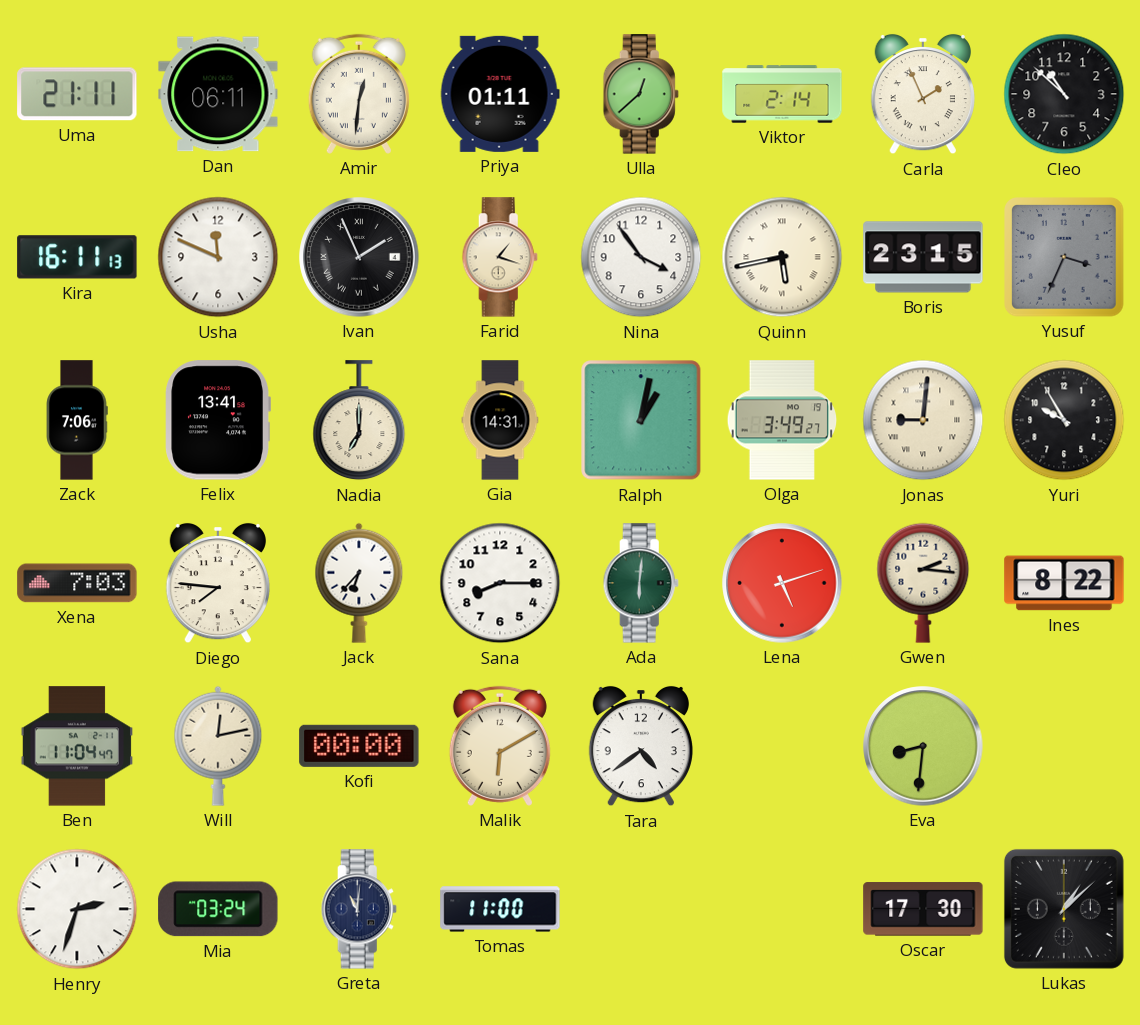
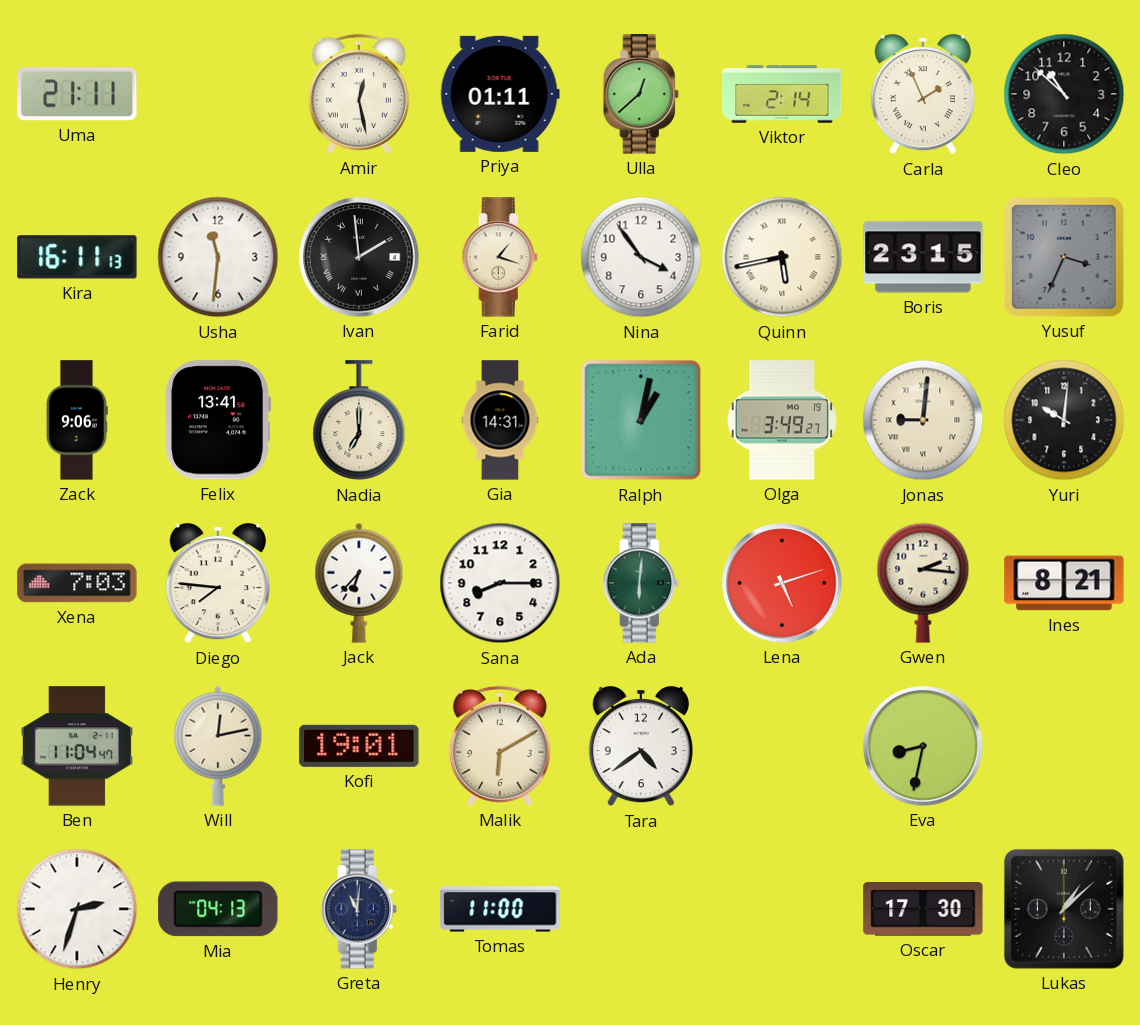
Dan: 06:11 -> none
Amir: 12:31 -> 12:28
Usha: 11:49 -> 11:31
Ivan: 1:56 -> 1:59
Zack: 7:06 -> 9:06
Yuri: 9:55 -> 10:01
Ines: 8:22 -> 8:21
Kofi: 00:00 -> 19:01
Eva: 8:31 -> 8:32
Mia: 03:24 -> 04:13
